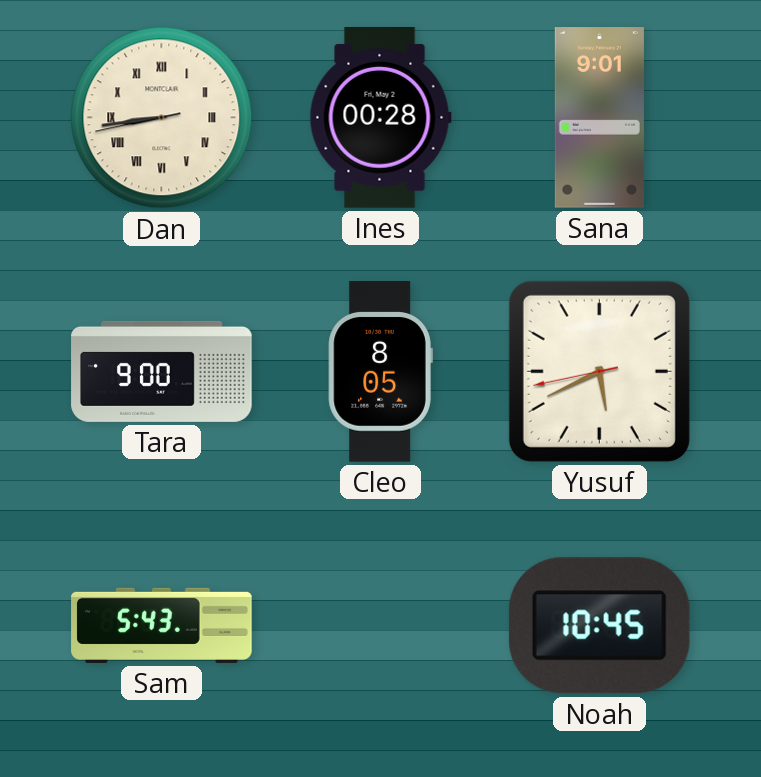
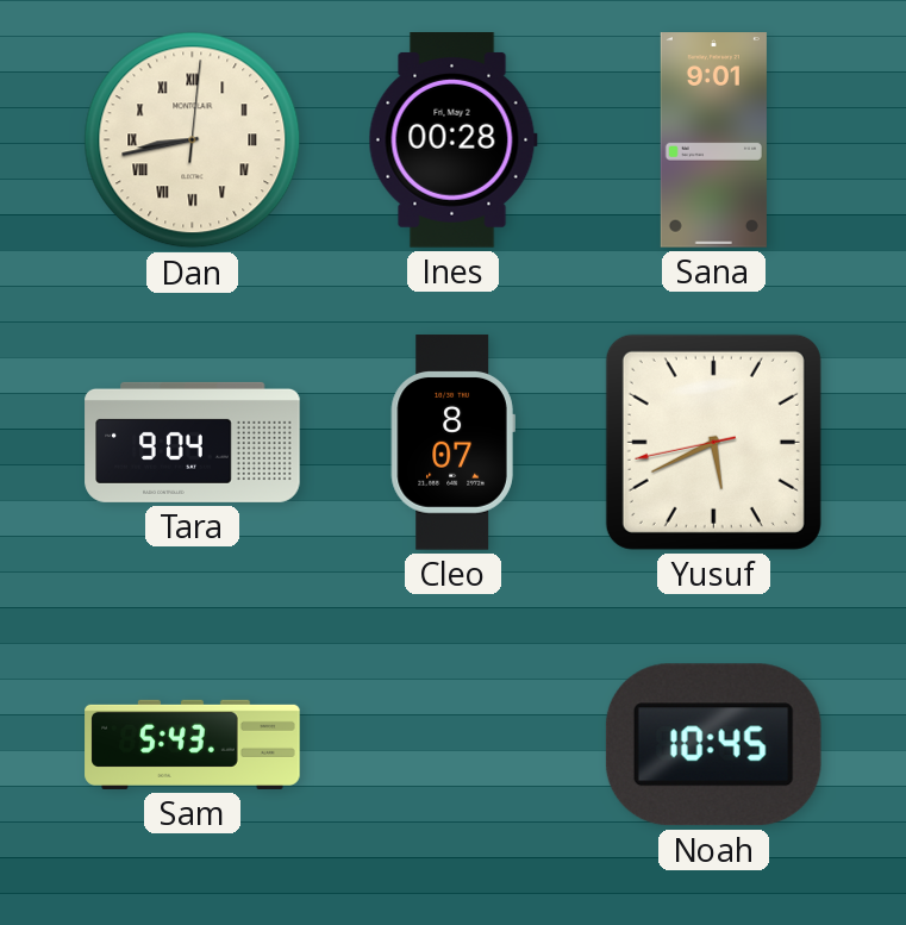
Dan: 8:43:43 -> 8:43:01
Tara: 9:00 -> 9:04
Cleo: 8:05 -> 8:07
